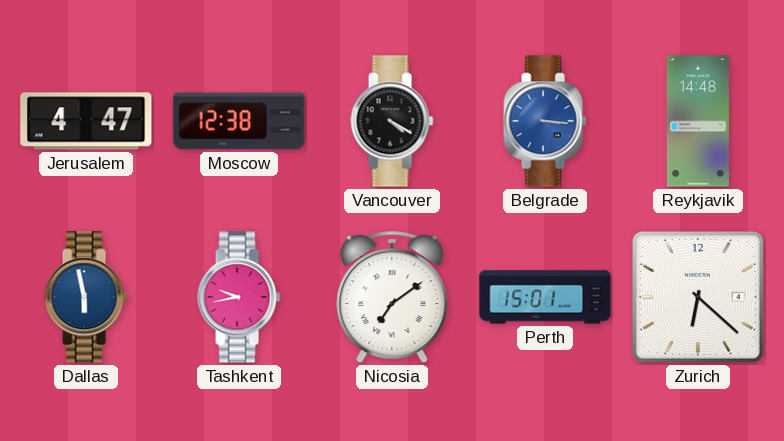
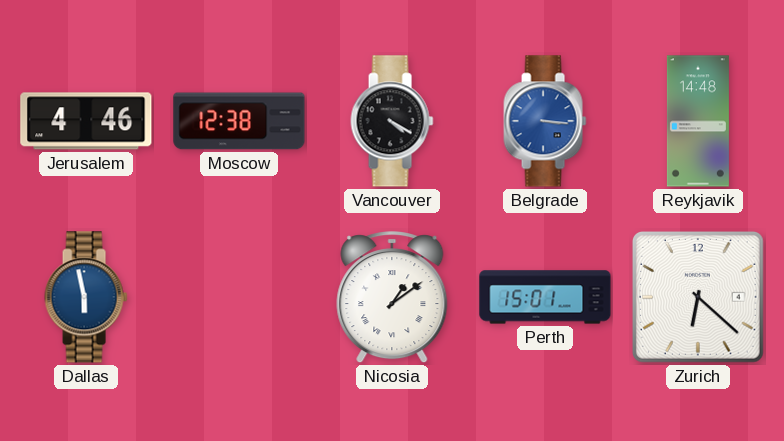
Jerusalem: 4:47 -> 4:46
Tashkent: 9:43 -> none
Nicosia: 7:09 -> 1:09
